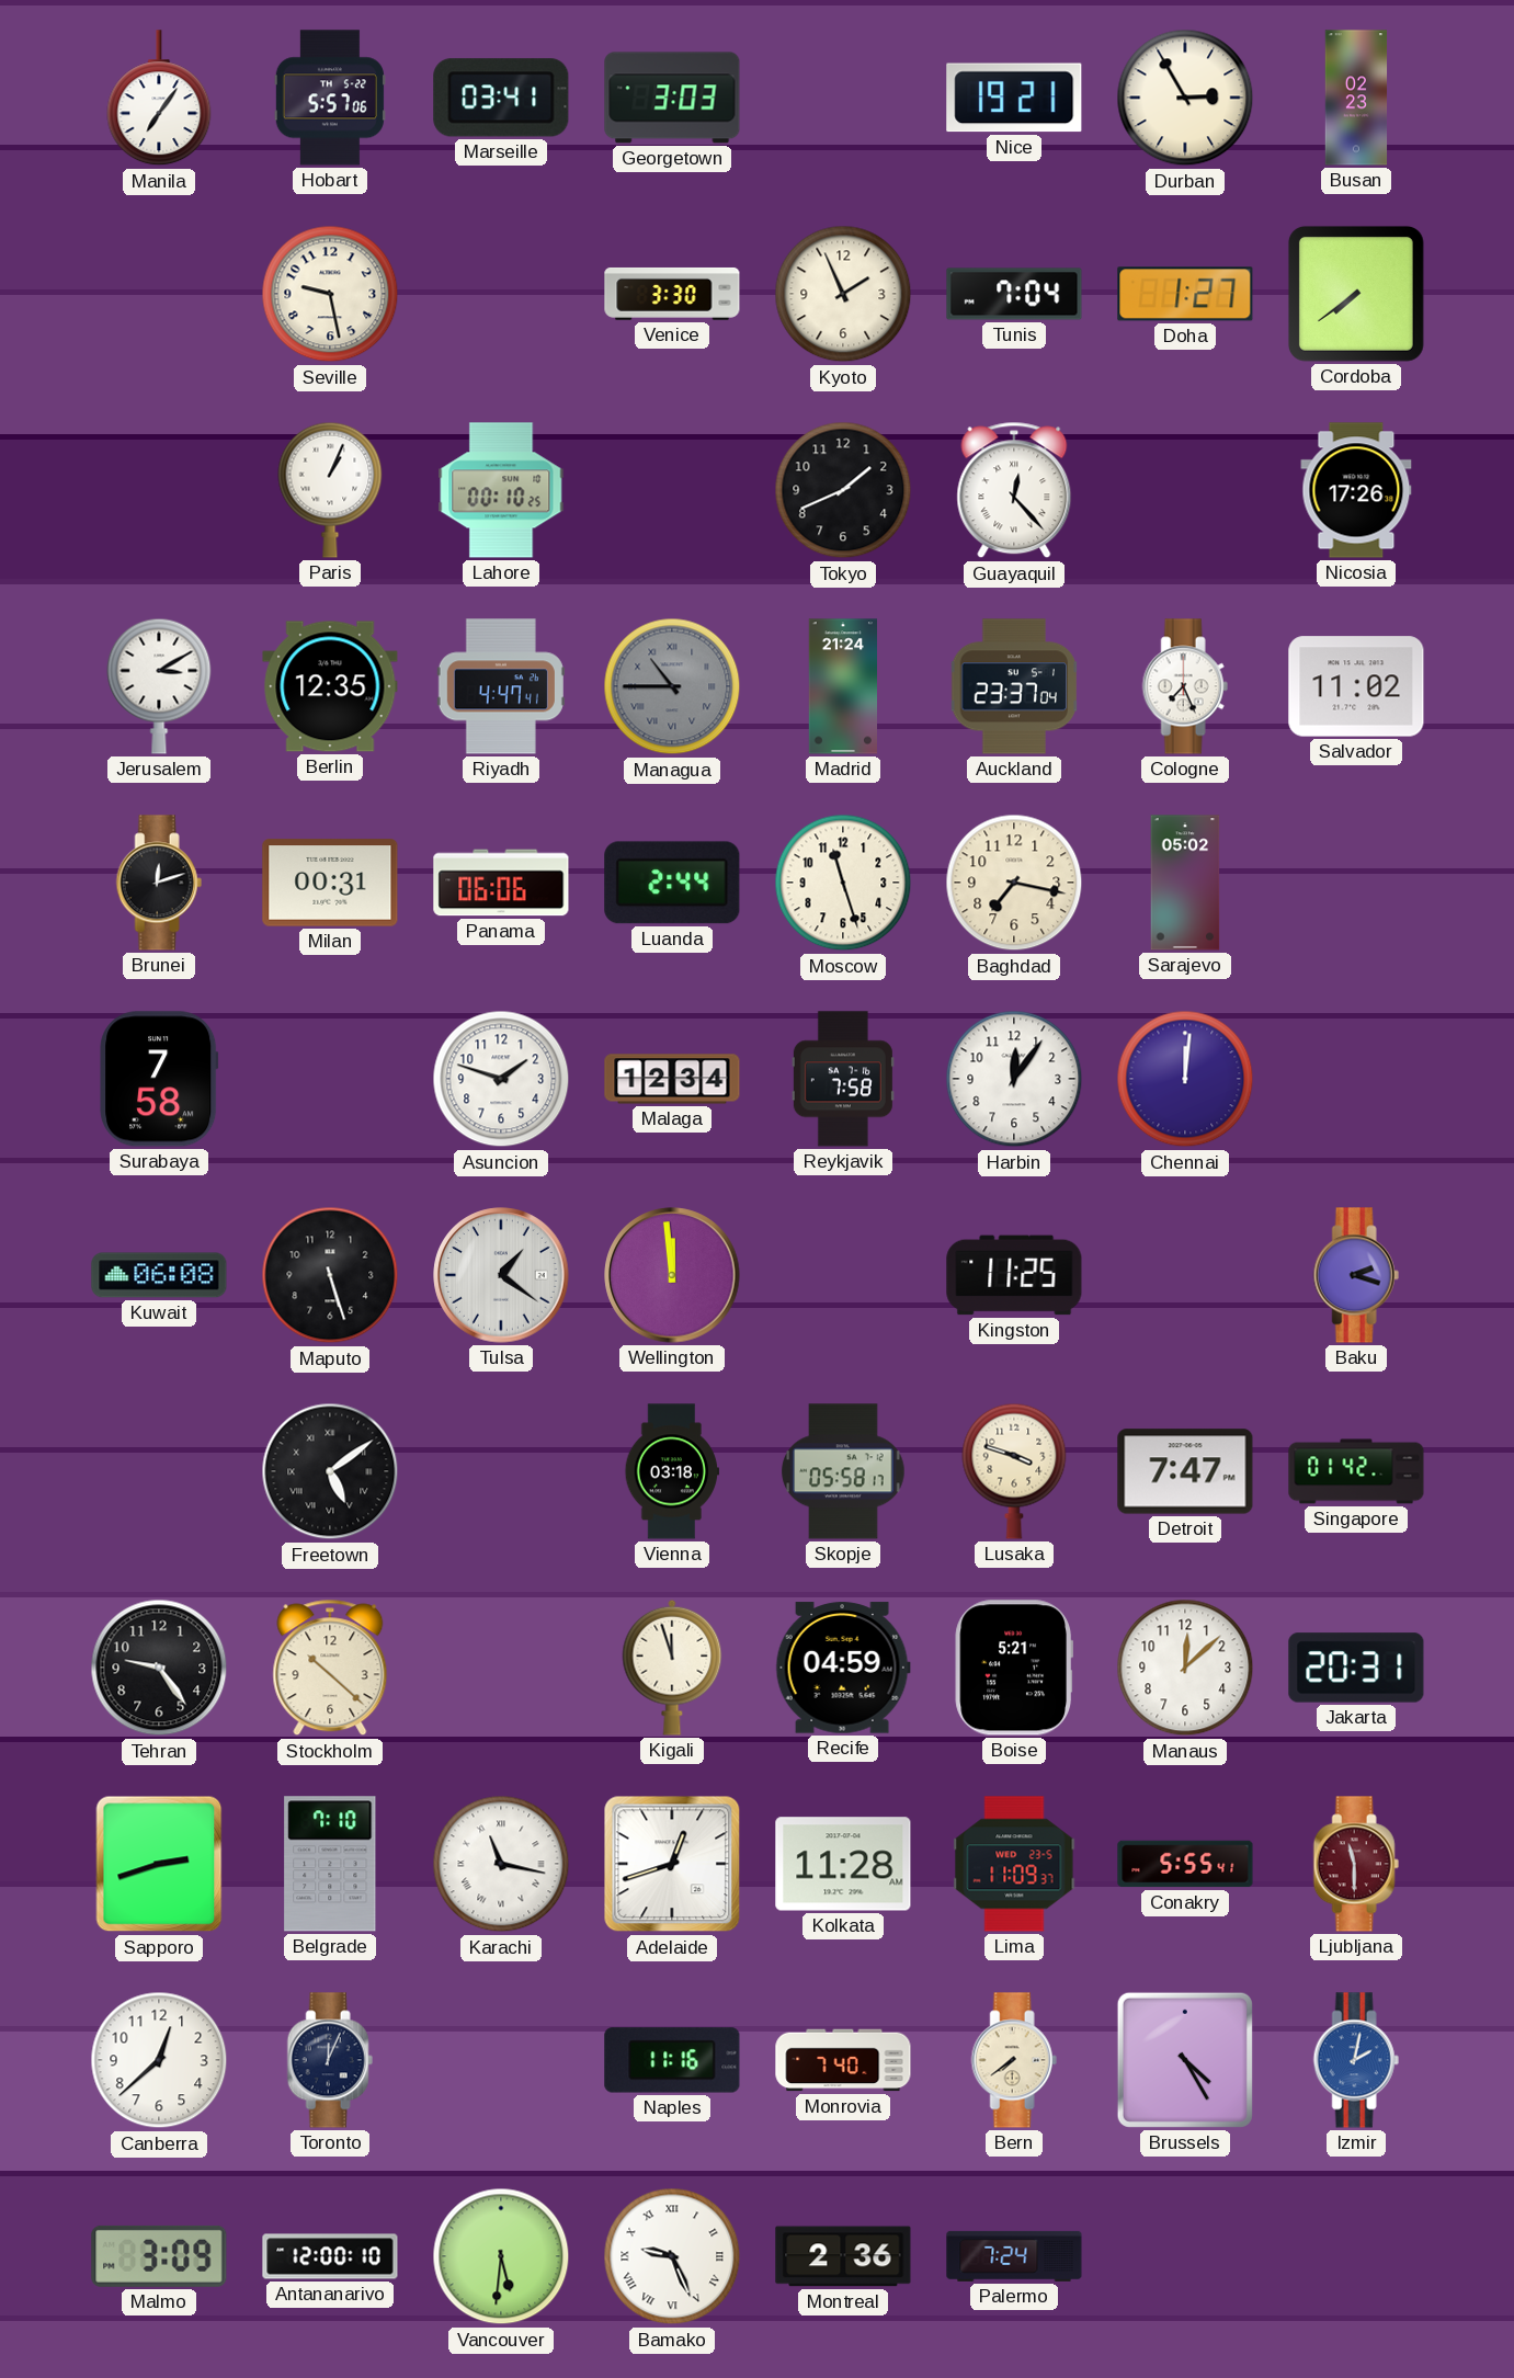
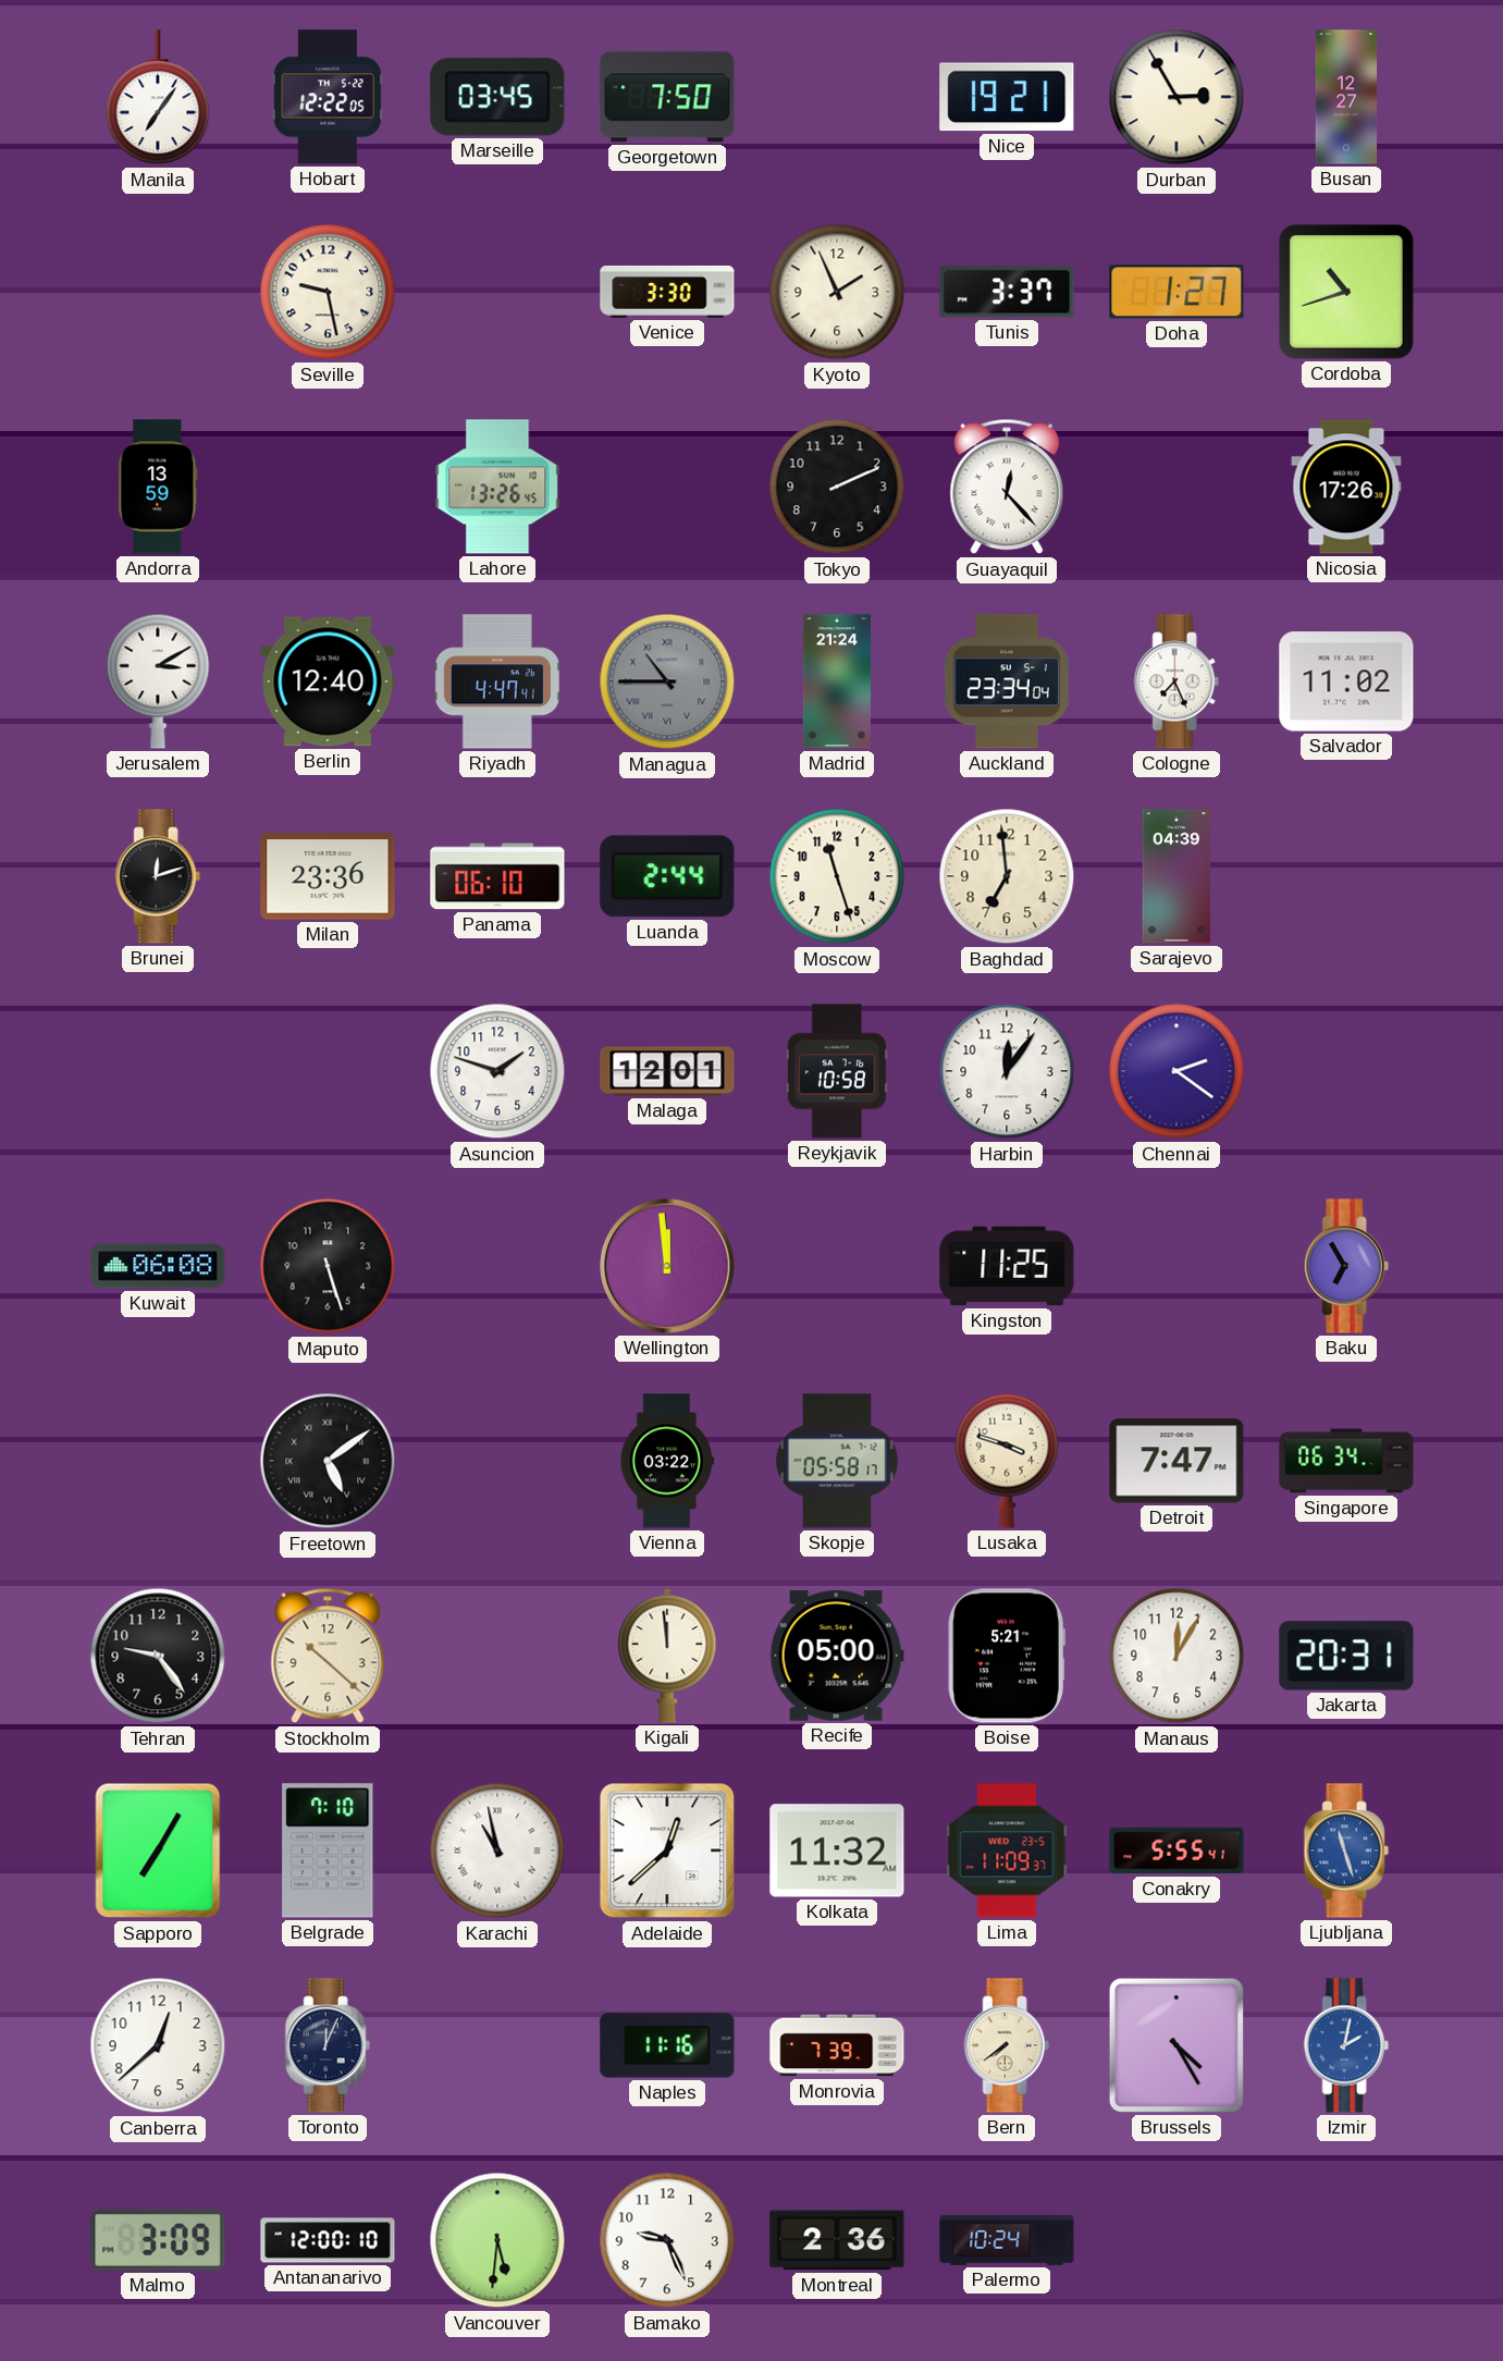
Hobart: 5:57 -> 12:22
Marseille: 03:41 -> 03:45
Georgetown: 3:03 -> 7:50
Busan: 02:23 -> 12:27
Tunis: 7:04 -> 3:37
Cordoba: 7:39 -> 10:42
Andorra: none -> 13:59
Paris: 1:04 -> none
Lahore: 00:10 -> 13:26
Tokyo: 1:41 -> 2:11
Berlin: 12:35 -> 12:40
Auckland: 23:37 -> 23:34
Milan: 00:31 -> 23:36
Panama: 06:06 -> 06:10
Baghdad: 7:17 -> 6:59
Sarajevo: 05:02 -> 04:39
Surabaya: 7:58 -> none
Malaga: 12:34 -> 12:01
Reykjavik: 7:58 -> 10:58
Chennai: 12:01 -> 2:21
Tulsa: 1:21 -> none
Baku: 2:18 -> 6:55
Vienna: 03:18 -> 03:22
Singapore: 01:42 -> 06:34
Kigali: 11:57 -> 11:59
Recife: 04:59 -> 05:00
Manaus: 12:08 -> 12:05
Sapporo: 2:42 -> 7:05
Karachi: 11:17 -> 10:58
Adelaide: 12:42 -> 12:38
Kolkata: 11:28 -> 11:32
Ljubljana: 11:30 -> 11:27
Ljubljana dial: burgundy -> blue
Monrovia: 7:40 -> 7:39
Bamako numerals: Roman -> Arabic
Palermo: 7:24 -> 10:24
